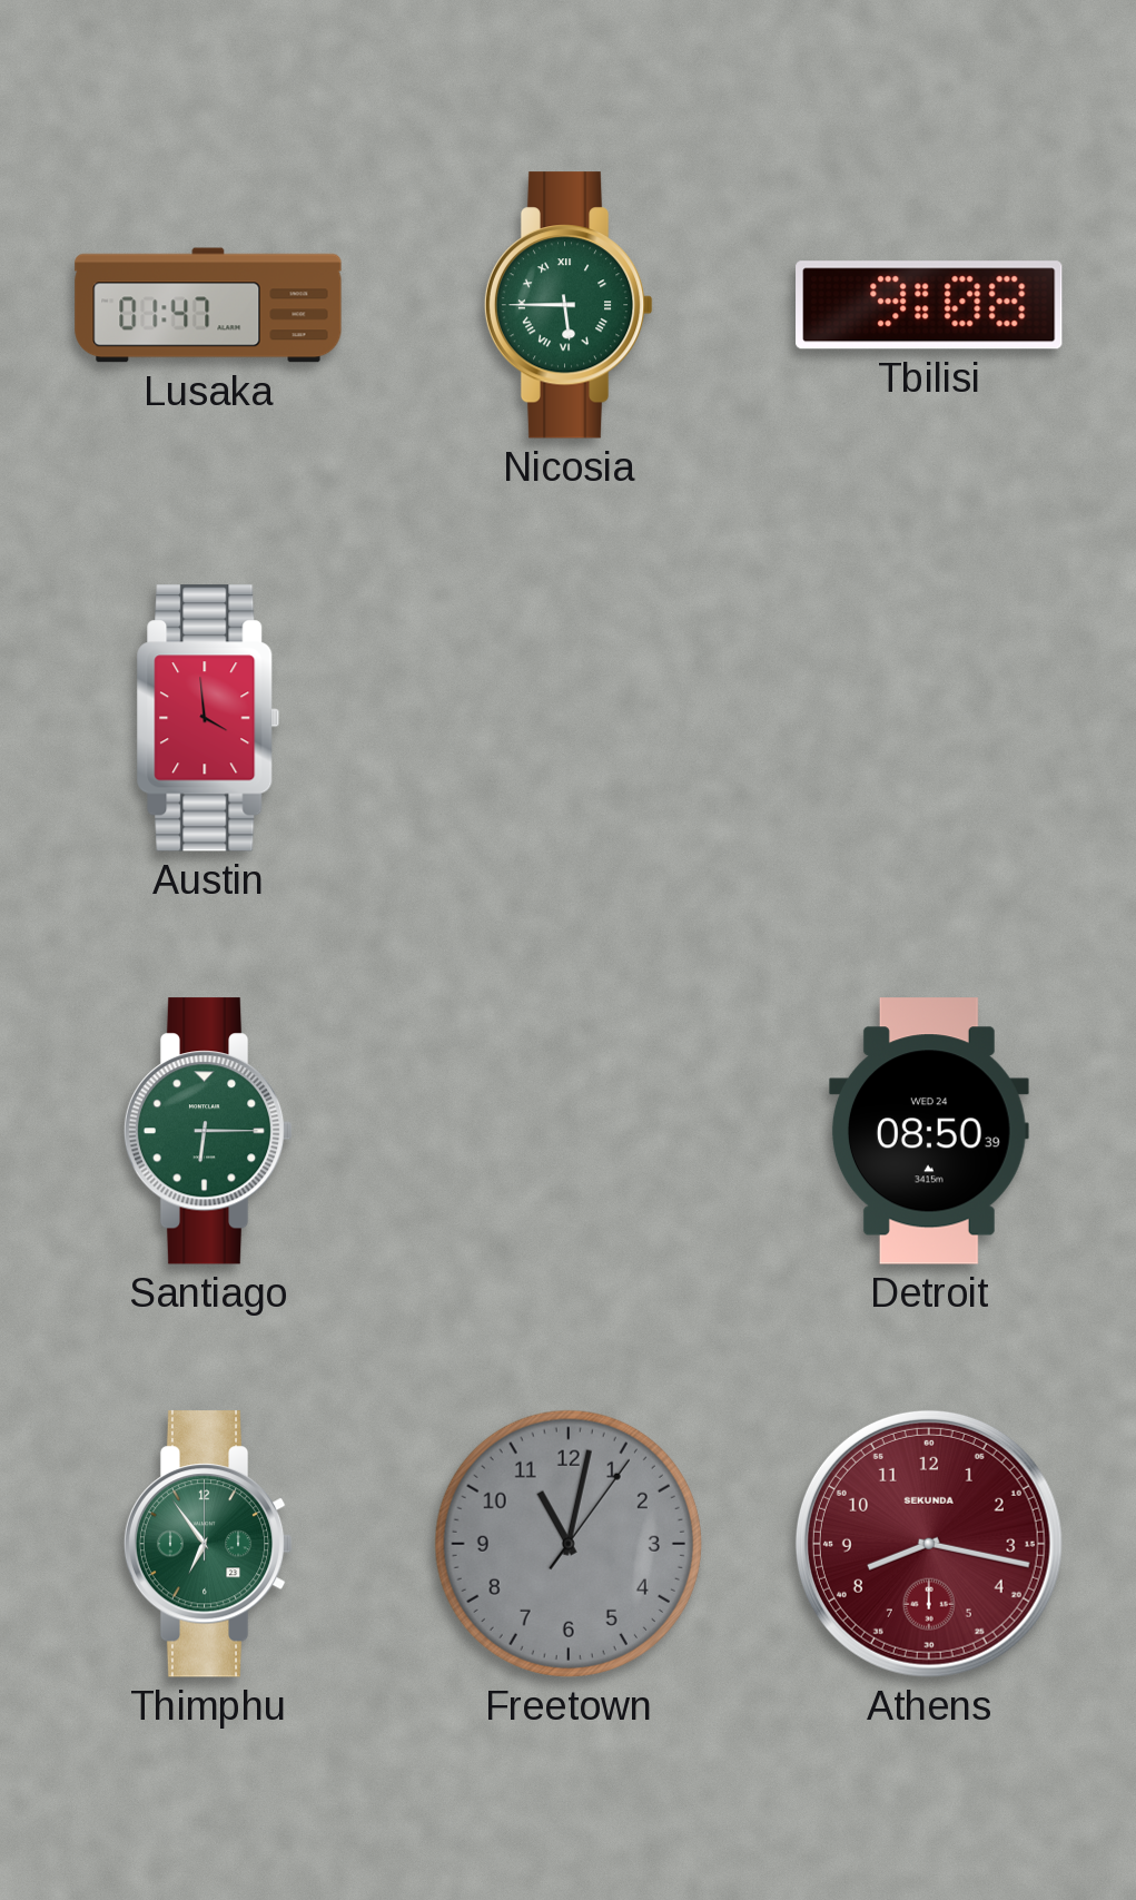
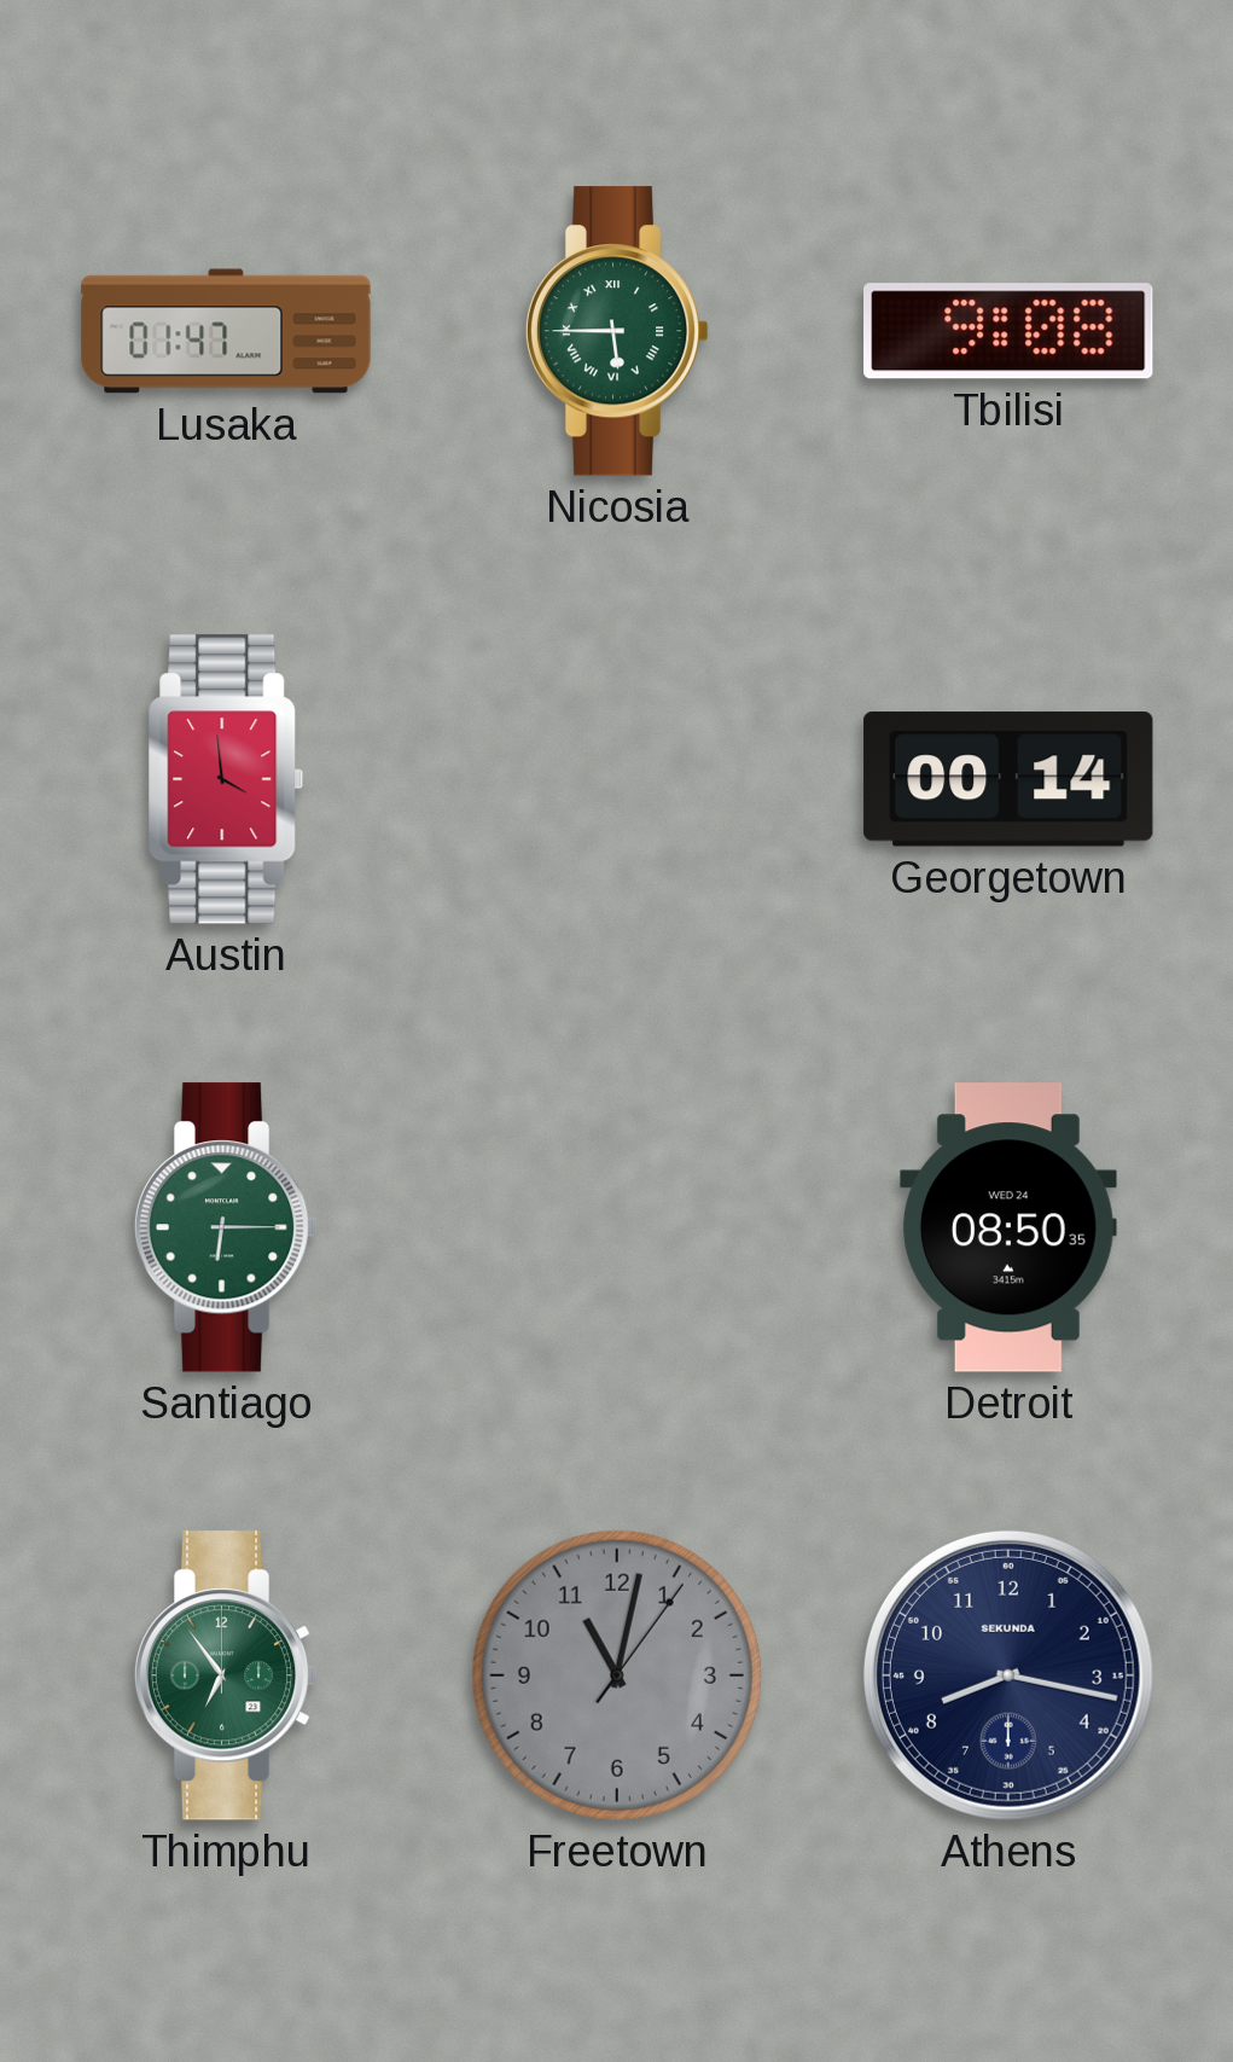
Georgetown: none -> 00:14
Detroit: 08:50:39 -> 08:50:35
Athens dial: burgundy -> navy
